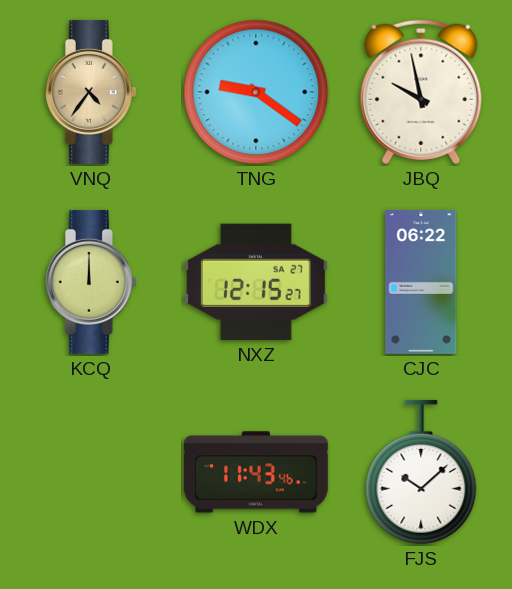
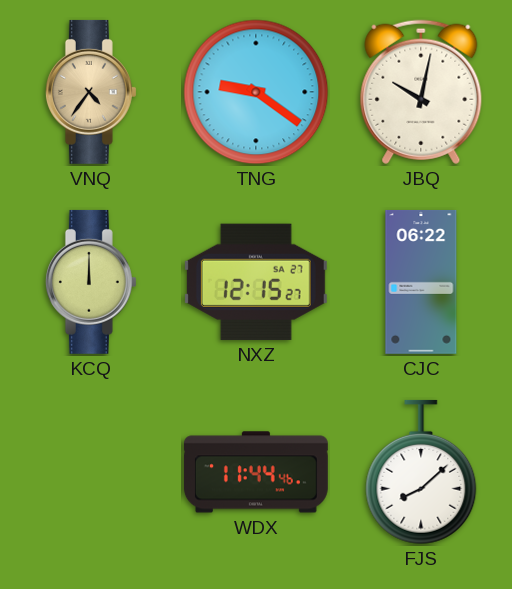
JBQ: 9:58 -> 10:02
WDX: 11:43 -> 11:44
FJS: 10:08 -> 8:08
